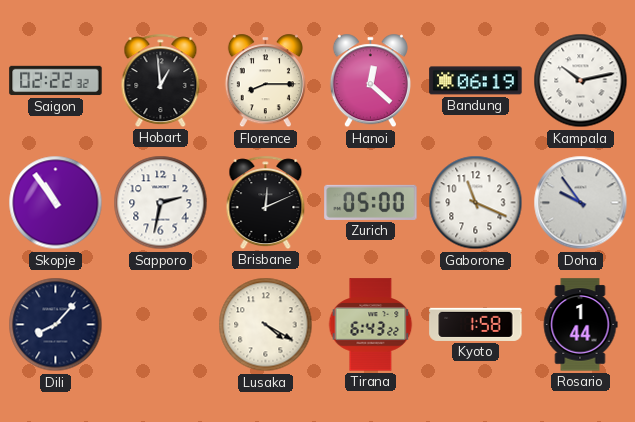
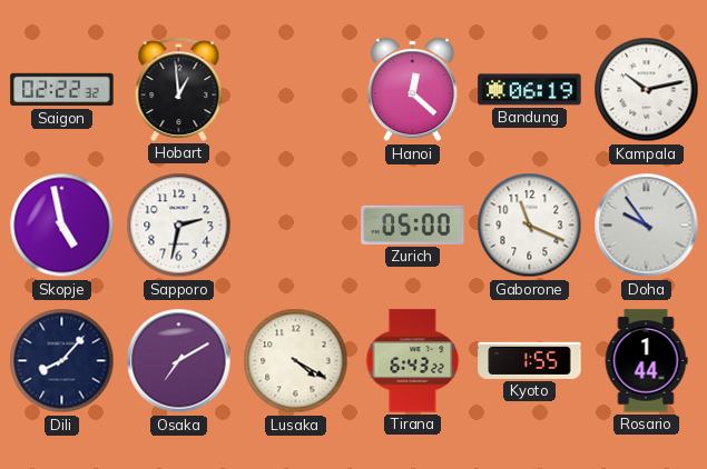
Florence: 8:15 -> none
Skopje: 10:54 -> 4:58
Brisbane: 12:11 -> none
Osaka: none -> 7:10
Kyoto: 1:58 -> 1:55
